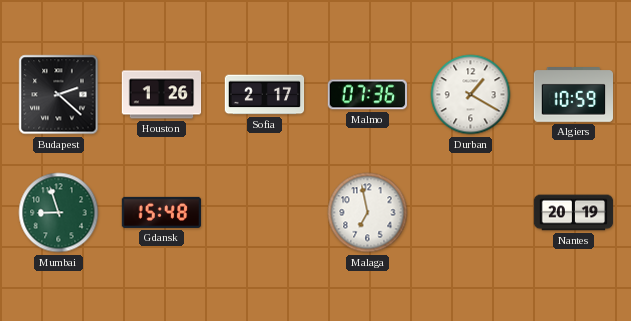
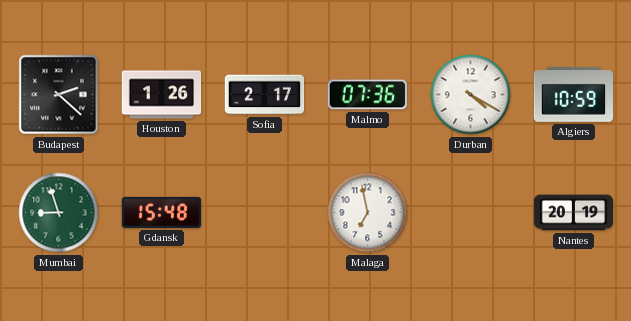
Durban: 1:20 -> 4:20
